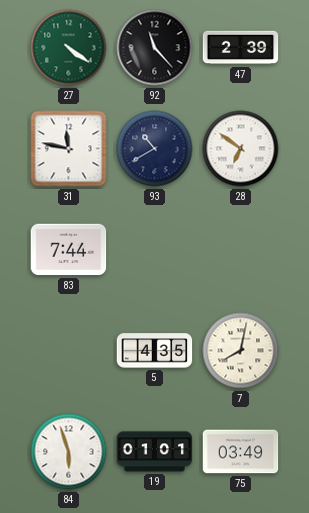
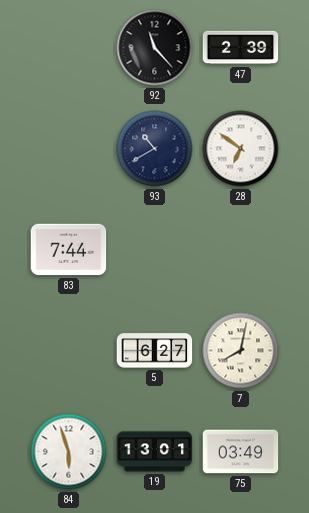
27: 4:21 -> none
31: 11:47 -> none
5: 4:35 -> 6:27
19: 01:01 -> 13:01
